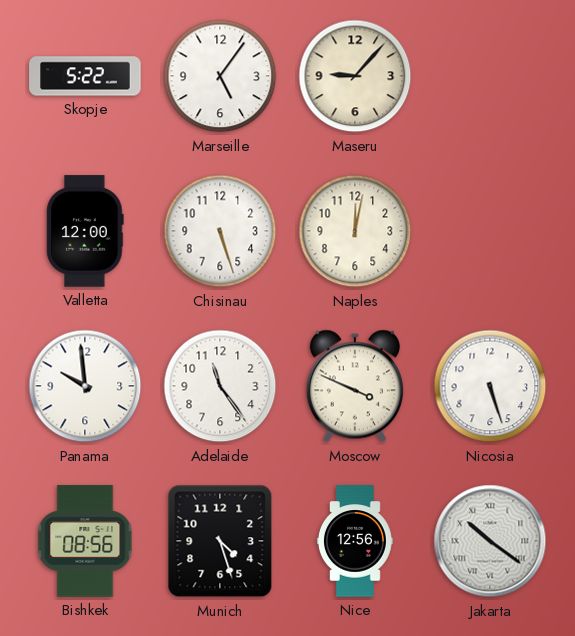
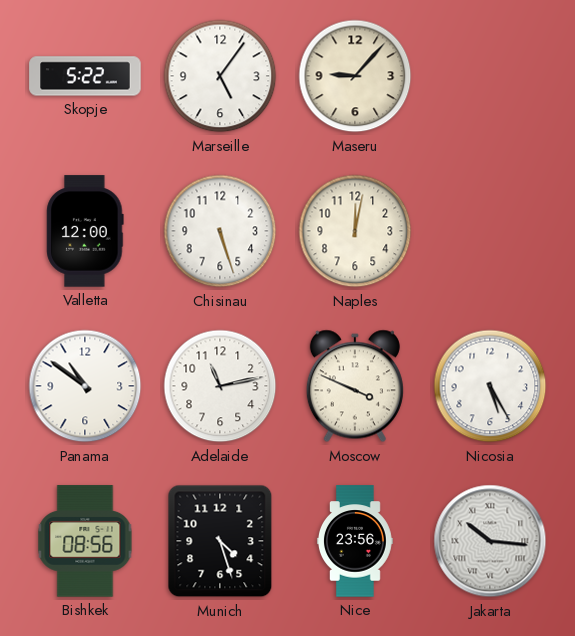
Panama: 9:59 -> 10:51
Adelaide: 11:24 -> 11:13
Nicosia: 5:27 -> 5:25
Nice: 12:56 -> 23:56
Jakarta: 10:21 -> 10:16
